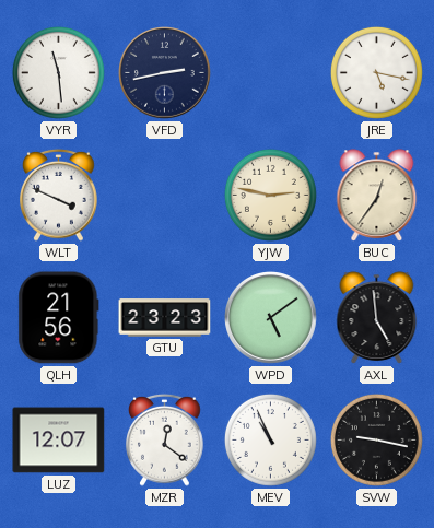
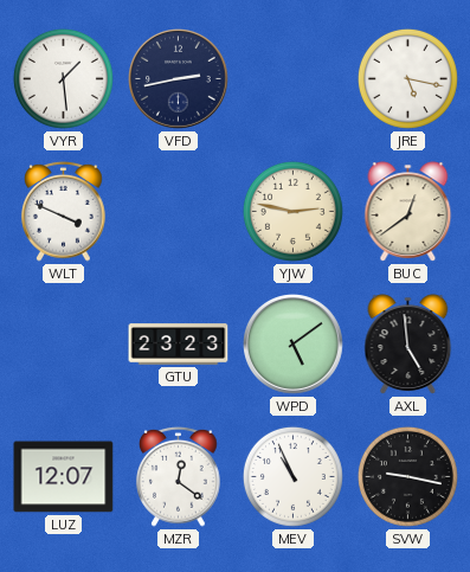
VYR: 11:29 -> 1:29
BUC: 12:36 -> 12:39
QLH: 21:56 -> none
